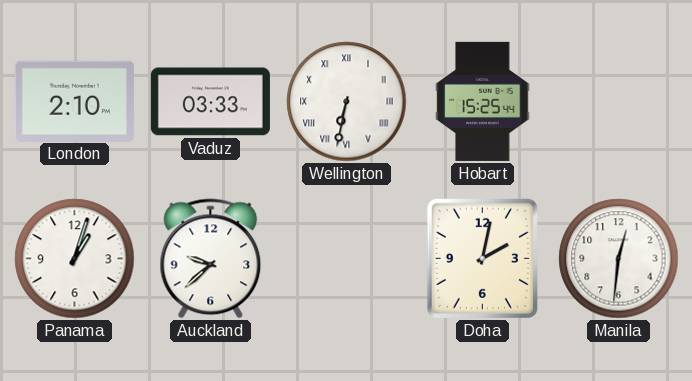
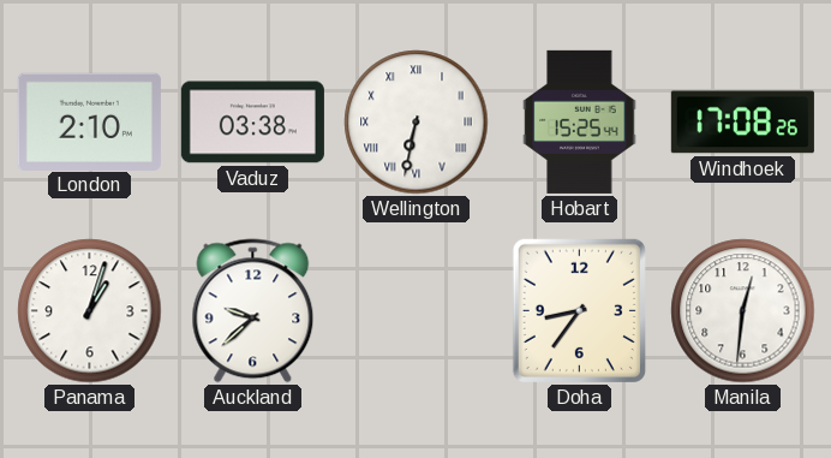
Vaduz: 03:33 -> 03:38
Windhoek: none -> 17:08
Doha: 2:02 -> 8:36
